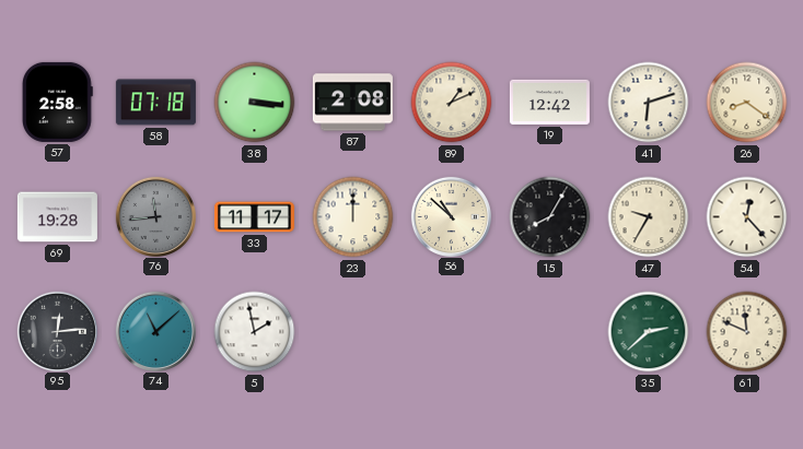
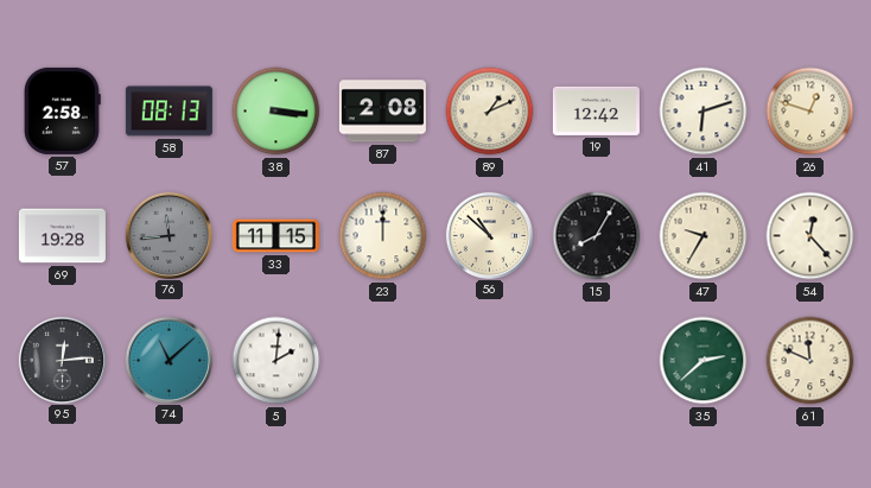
58: 07:18 -> 08:13
26: 8:21 -> 12:48
33: 11:17 -> 11:15
5: 1:58 -> 2:01
